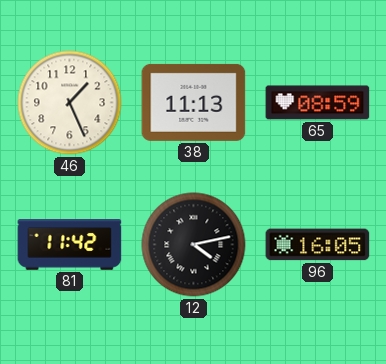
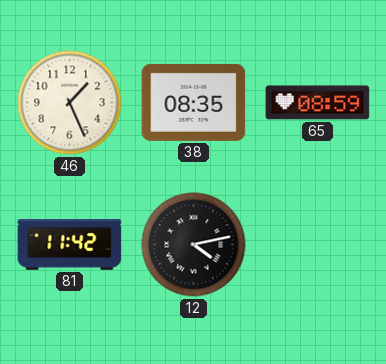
38: 11:13 -> 08:35
96: 16:05 -> none
